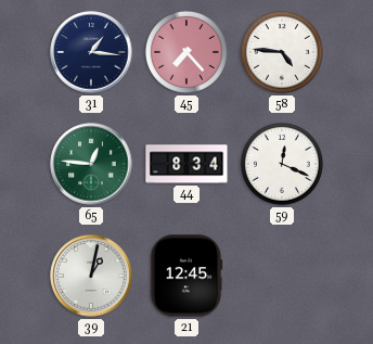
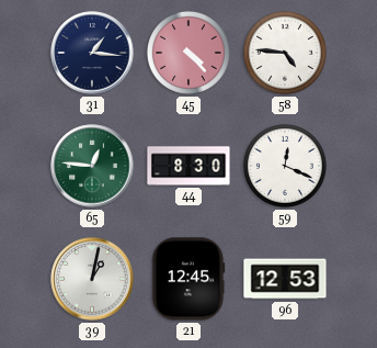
45: 7:23 -> 4:23
44: 8:34 -> 8:30
96: none -> 12:53
